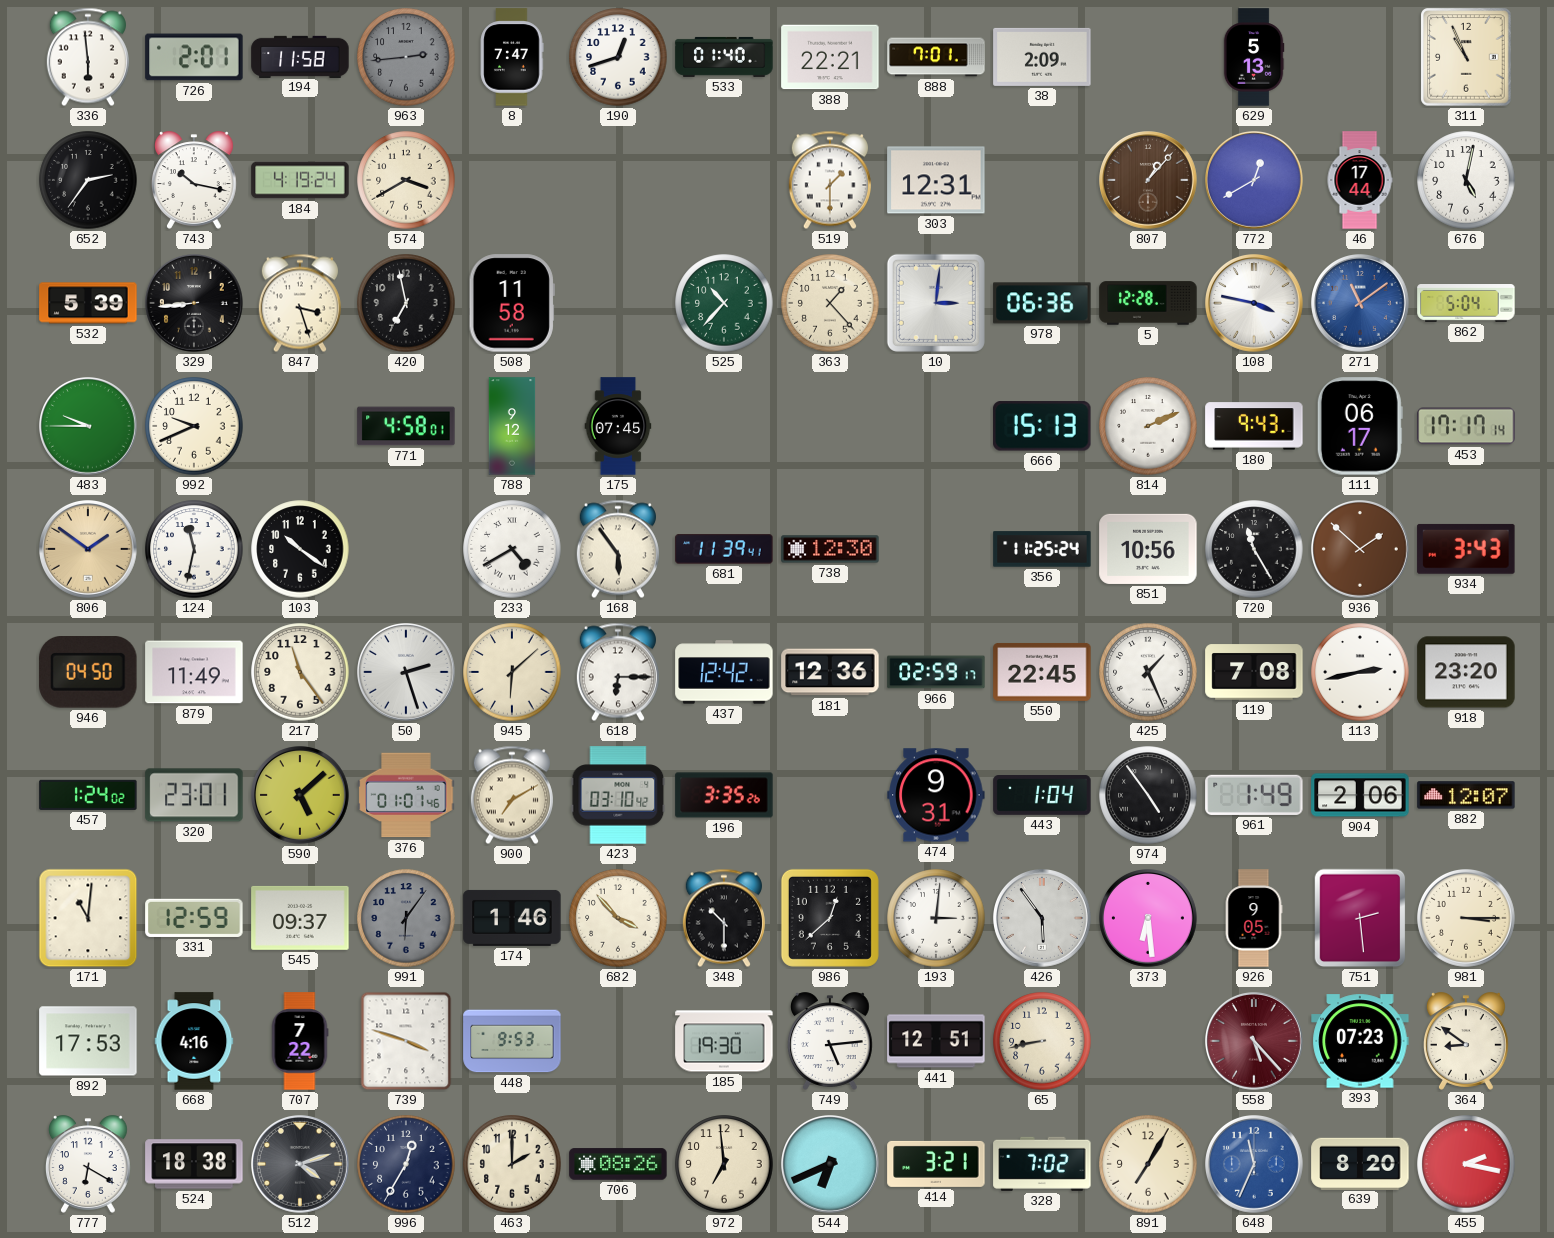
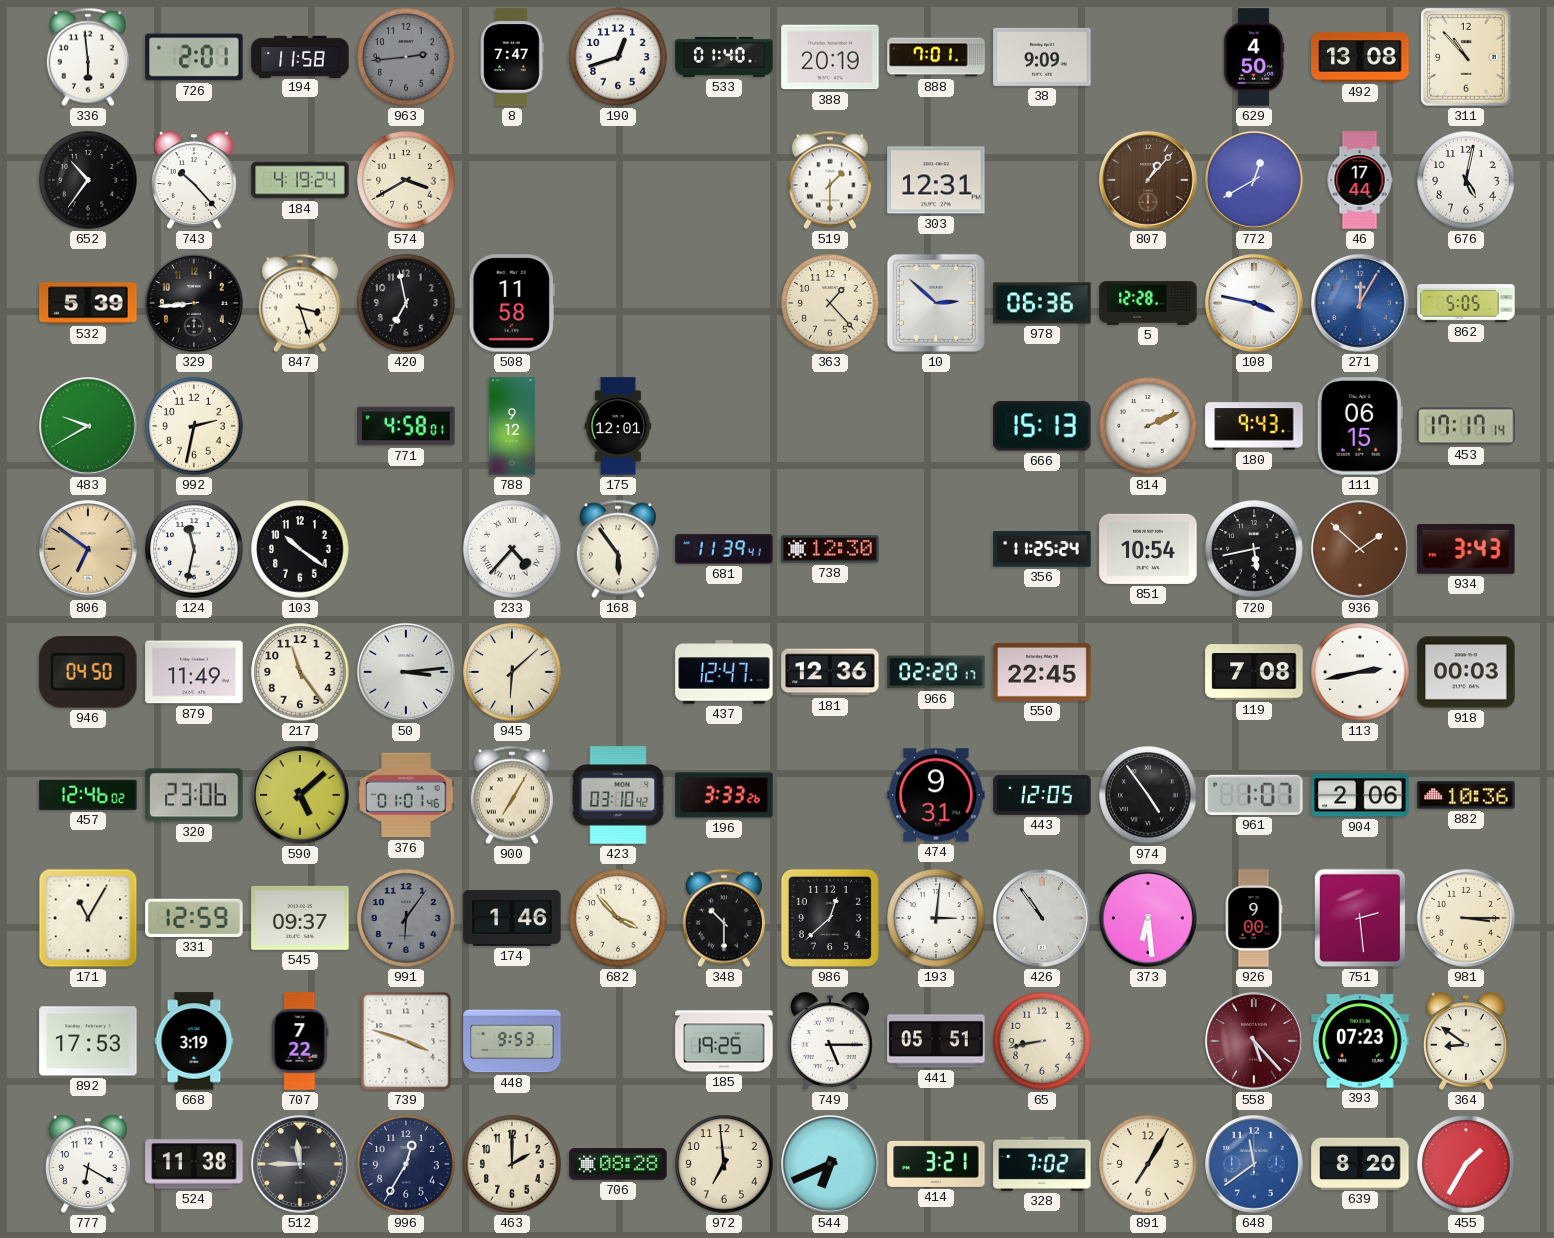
388: 22:21 -> 20:19
38: 2:09 -> 9:09
629: 5:13 -> 4:50
492: none -> 13:08
311: 10:56 -> 10:53
652: 2:36 -> 10:36
743: 10:17 -> 10:23
525: 10:37 -> none
10: 3:01 -> 2:52
271: 11:09 -> 12:05
862: 5:04 -> 5:05
483: 9:45 -> 9:40
992: 9:41 -> 2:32
175: 07:45 -> 12:01
111: 06:17 -> 06:15
806: 1:51 -> 6:51
233: 4:40 -> 4:37
851: 10:56 -> 10:54
720: 11:25 -> 5:43
50: 2:27 -> 3:14
618: 6:15 -> none
437: 12:42 -> 12:47
966: 02:59 -> 02:20
425: 1:26 -> none
918: 23:20 -> 00:03
457: 1:24 -> 12:46
320: 23:01 -> 23:06
900: 7:10 -> 7:05
196: 3:35 -> 3:33
443: 1:04 -> 12:05
961: 1:49 -> 1:07
882: 12:07 -> 10:36
171: 11:01 -> 11:05
426: 5:54 -> 10:54
926: 9:05 -> 9:00
668: 4:16 -> 3:19
185: 19:30 -> 19:25
749: 5:14 -> 5:15
441: 12:51 -> 05:51
524: 18:38 -> 11:38
512: 4:12 -> 11:45
706: 08:26 -> 08:28
648: 11:34 -> 11:39
455: 2:17 -> 1:35
